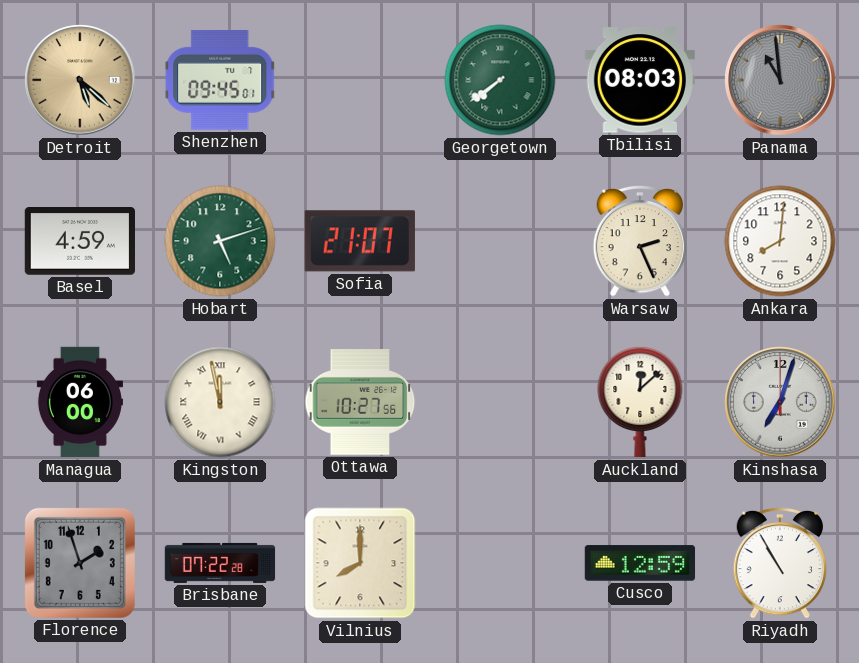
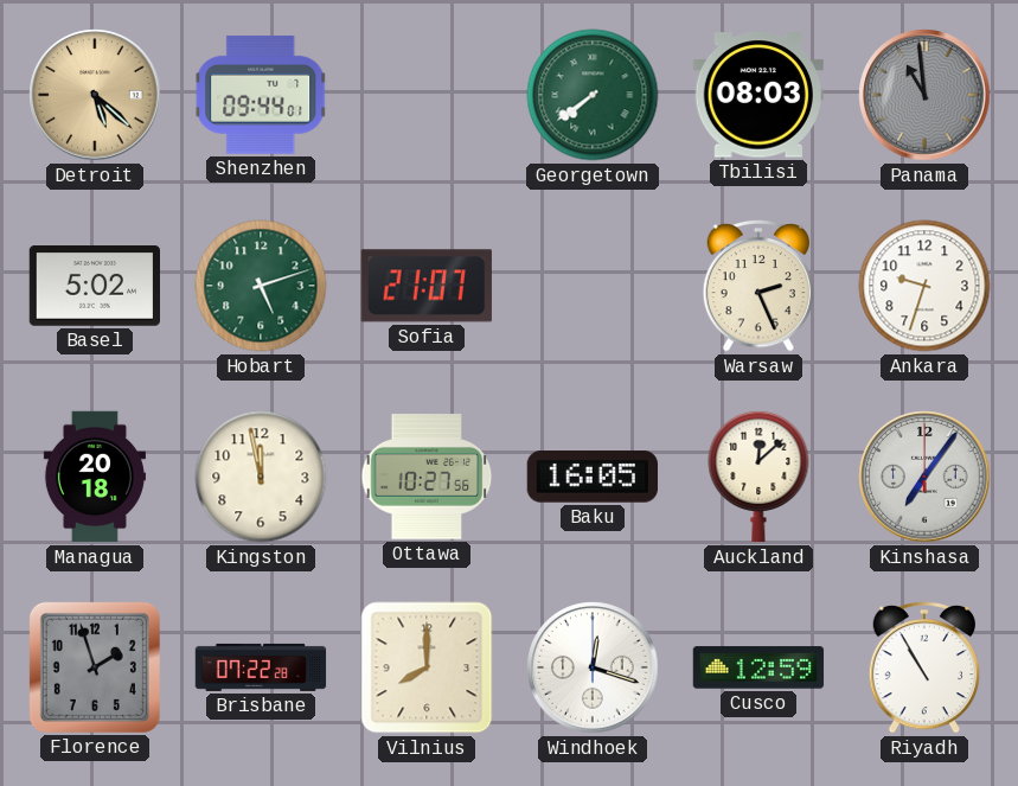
Shenzhen: 09:45 -> 09:44
Basel: 4:59 -> 5:02
Ankara: 8:01 -> 9:33
Managua: 06:00 -> 20:18
Kingston numerals: Roman -> Arabic
Baku: none -> 16:05
Kinshasa: 7:03 -> 7:06
Windhoek: none -> 12:18
